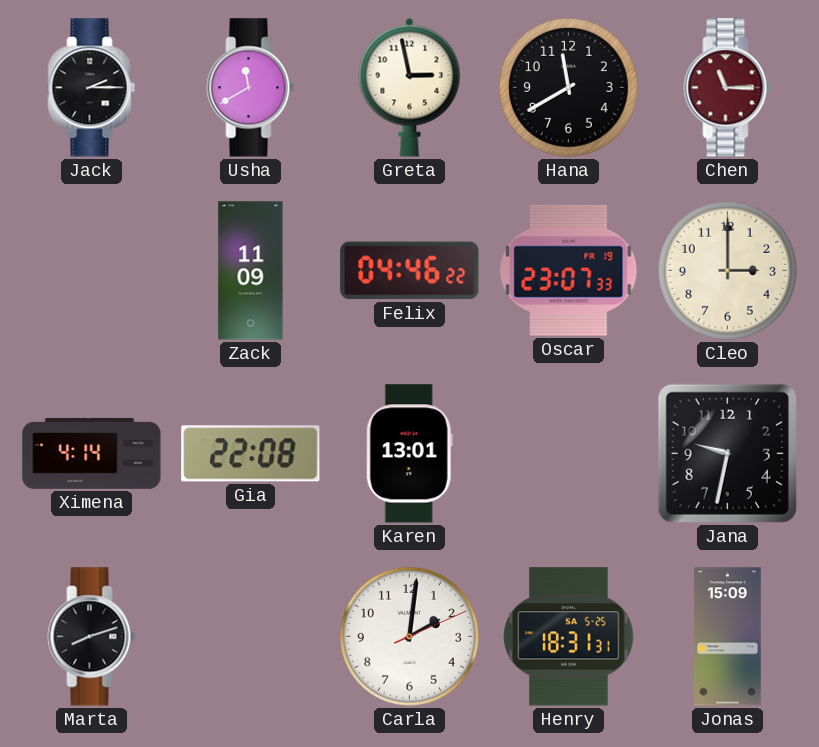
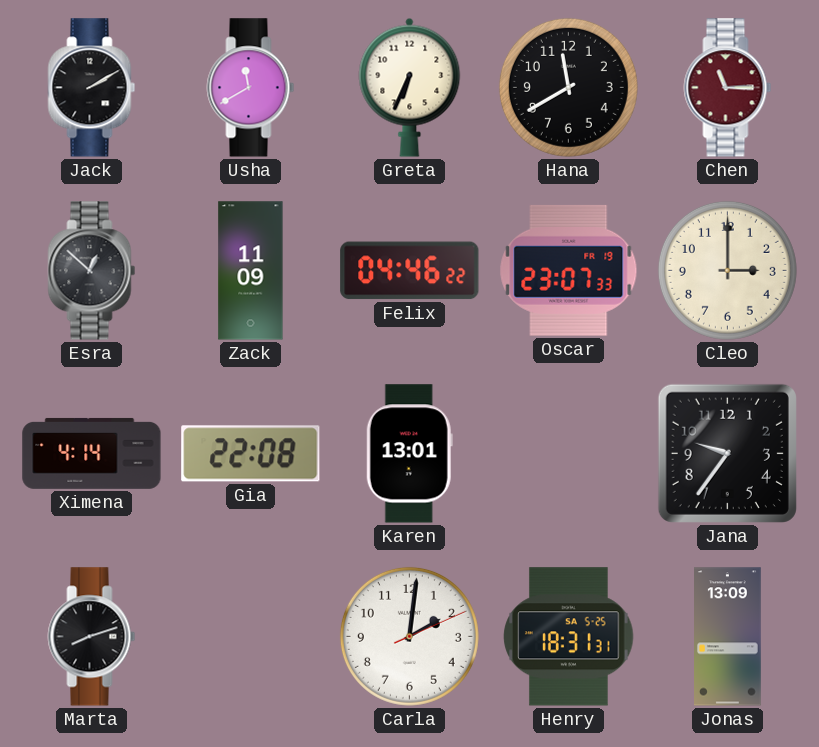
Jack: 2:15 -> 2:10
Greta: 2:58 -> 6:34
Esra: none -> 12:52
Jana: 9:32 -> 9:36
Jonas: 15:09 -> 13:09
